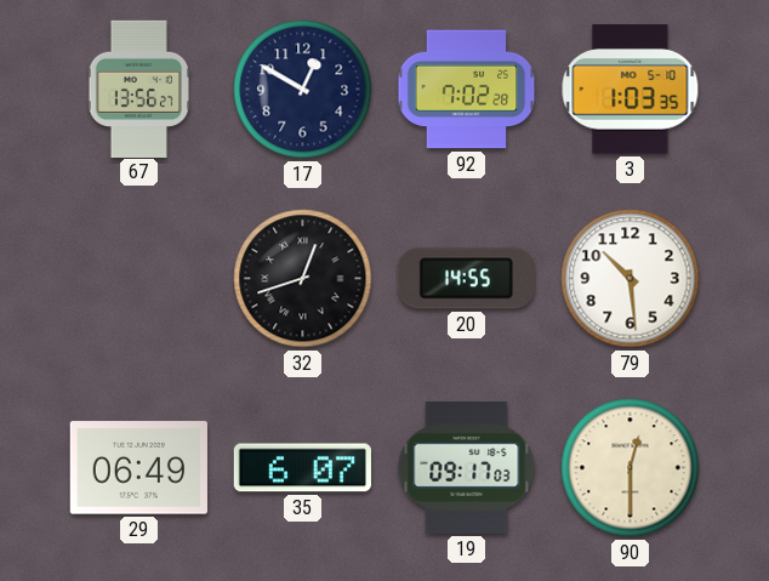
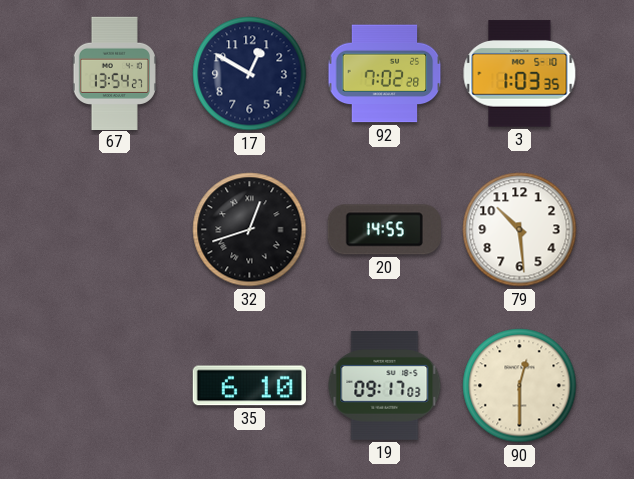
67: 13:56 -> 13:54
29: 06:49 -> none
35: 6:07 -> 6:10
